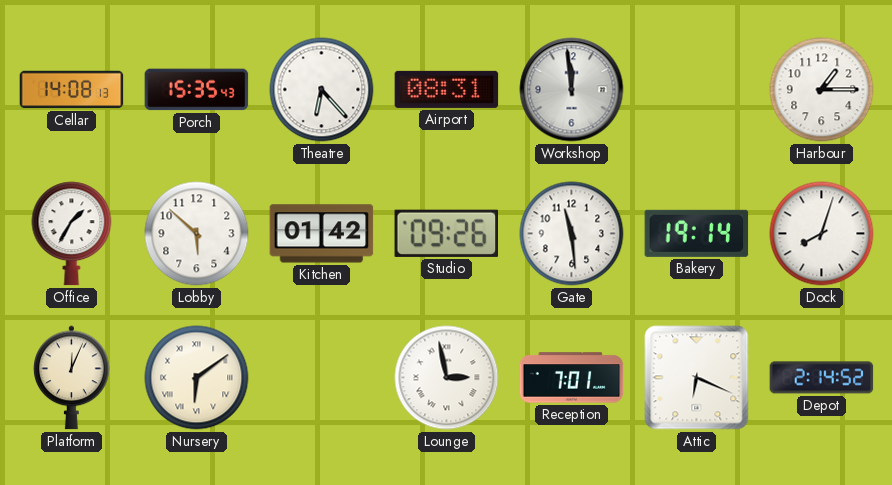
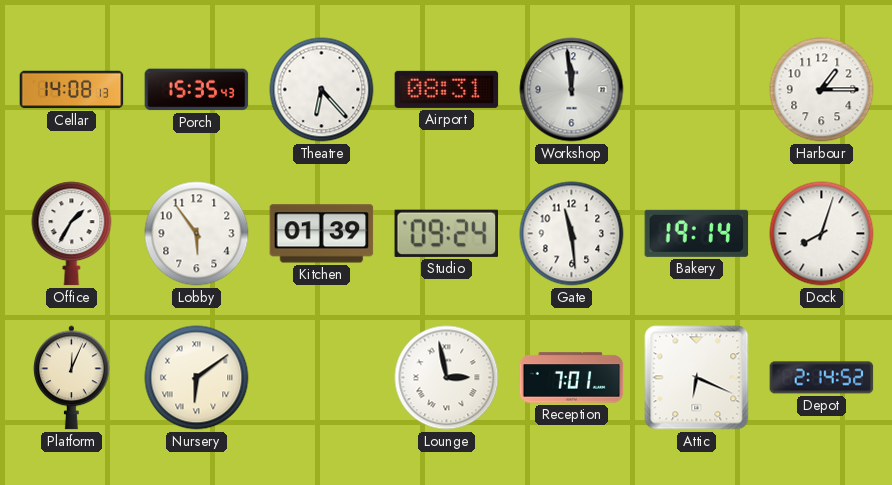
Lobby: 5:52 -> 5:54
Kitchen: 01:42 -> 01:39
Studio: 09:26 -> 09:24
